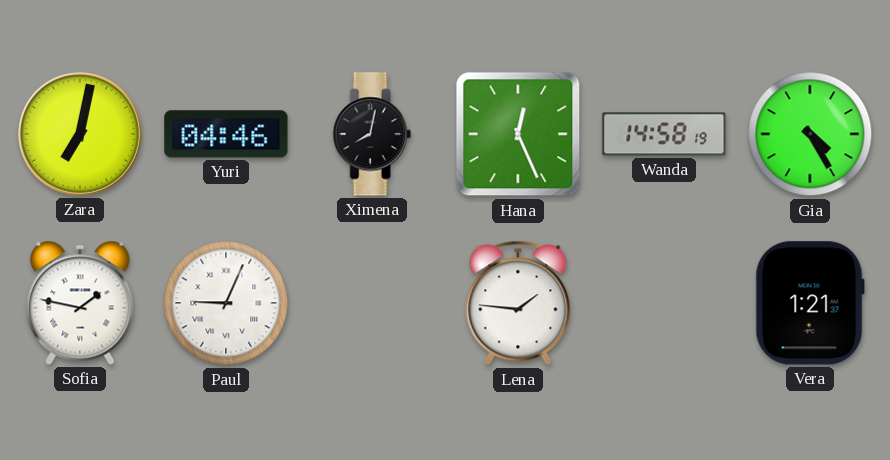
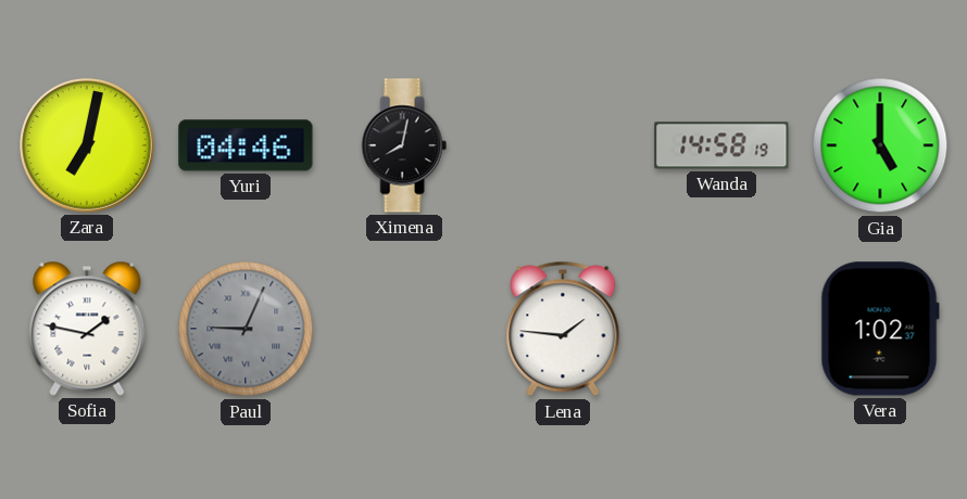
Hana: 12:26 -> none
Gia: 4:25 -> 5:00
Paul dial: white -> grey
Vera: 1:21 -> 1:02
